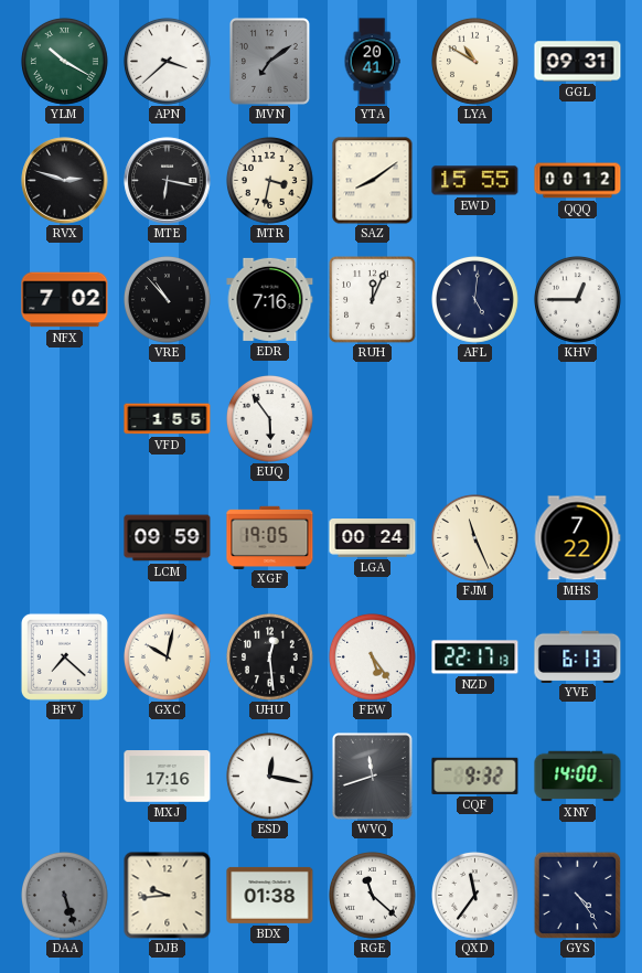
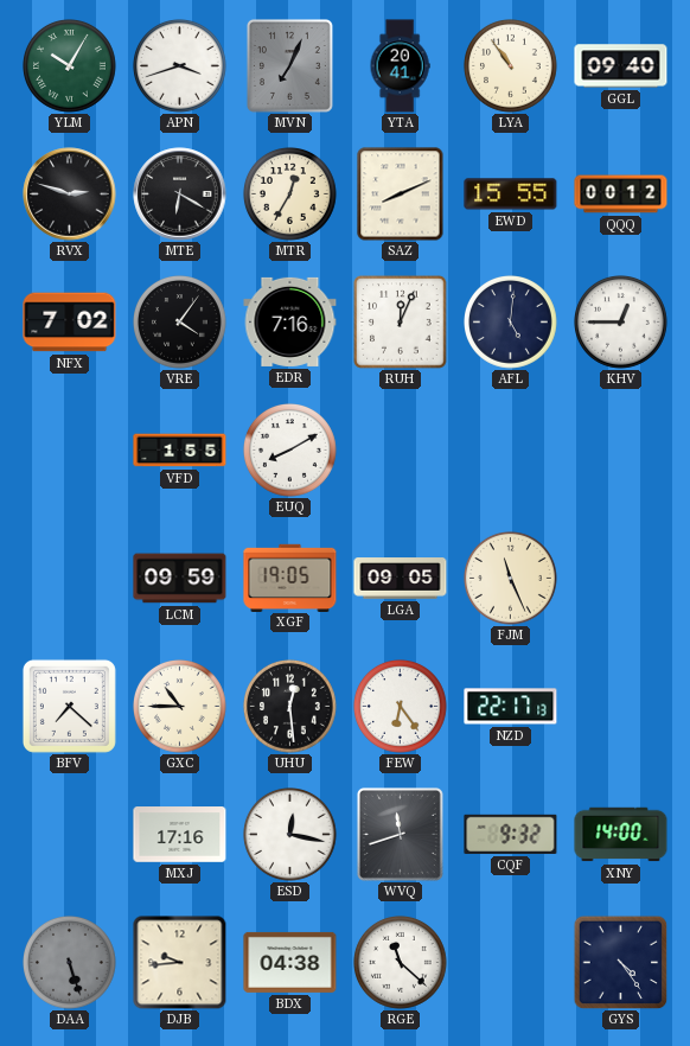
YLM: 10:20 -> 10:05
APN: 3:38 -> 3:42
MVN: 7:09 -> 7:04
LYA: 10:50 -> 10:54
GGL: 09:31 -> 09:40
MTE: 6:17 -> 6:20
MTR: 3:32 -> 12:35
SAZ: 8:09 -> 8:11
VRE: 10:53 -> 4:06
EUQ: 5:54 -> 8:10
LGA: 00:24 -> 09:05
MHS: 7:22 -> none
GXC: 10:02 -> 10:45
FEW: 5:24 -> 6:24
YVE: 6:13 -> none
BDX: 01:38 -> 04:38
QXD: 11:36 -> none
